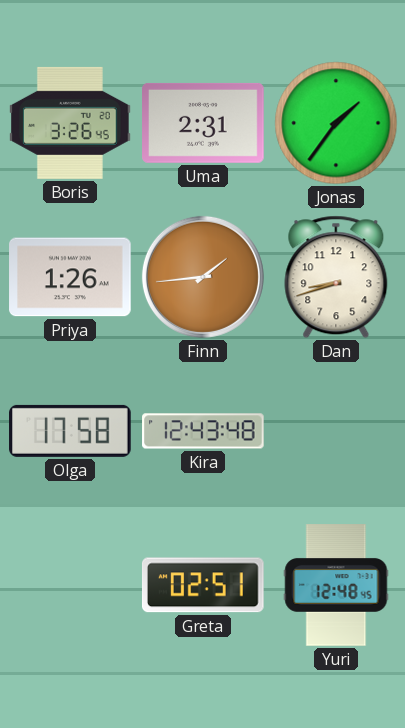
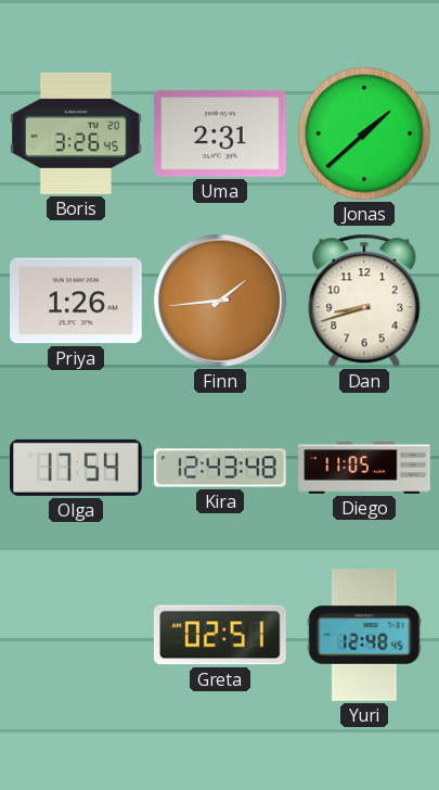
Jonas: 1:36 -> 1:38
Olga: 17:58 -> 17:54
Diego: none -> 11:05
